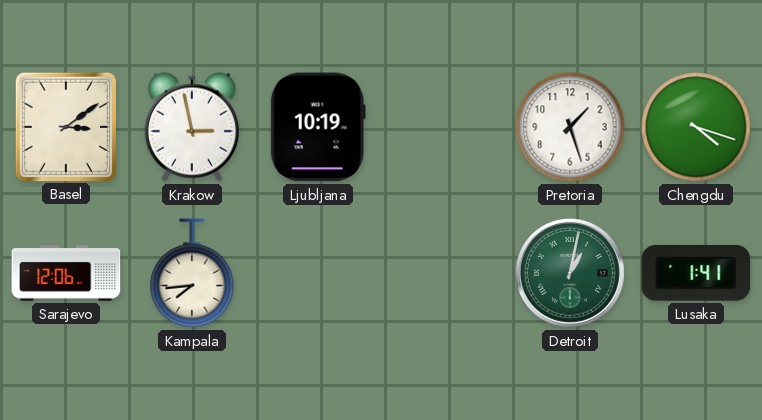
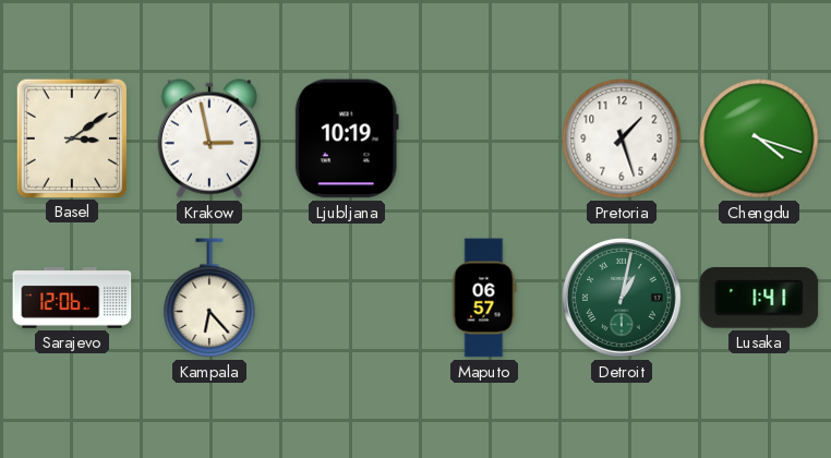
Kampala: 7:44 -> 6:23
Maputo: none -> 06:57
